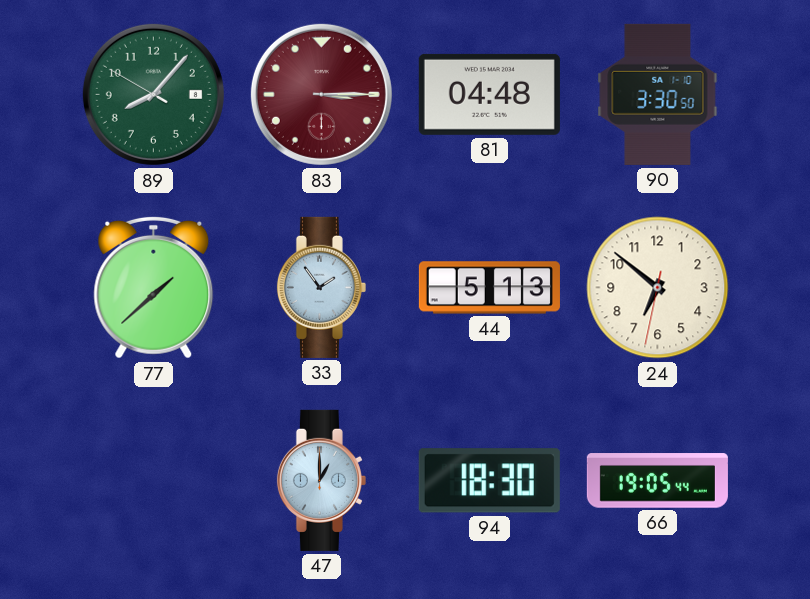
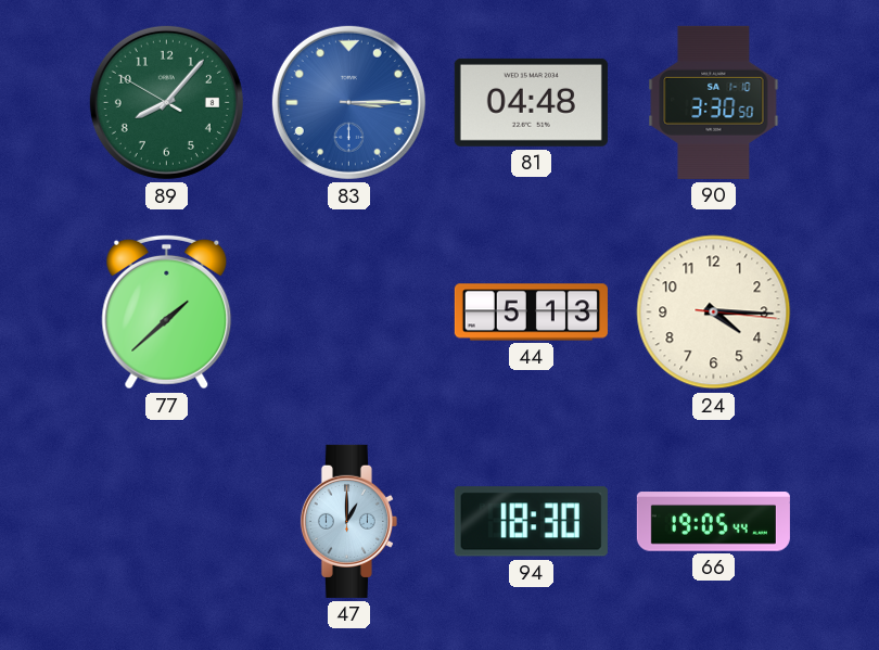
83 dial: burgundy -> blue
33: 1:54 -> none
24: 6:51 -> 4:15
